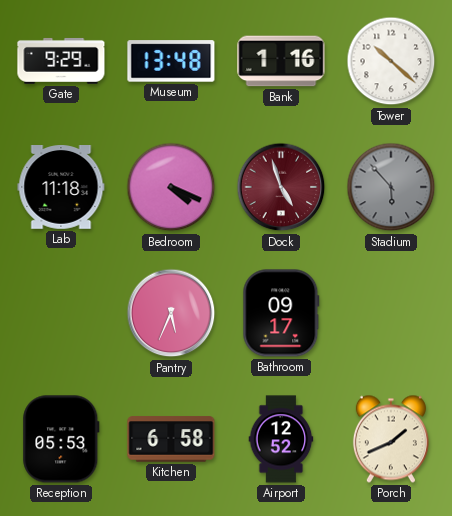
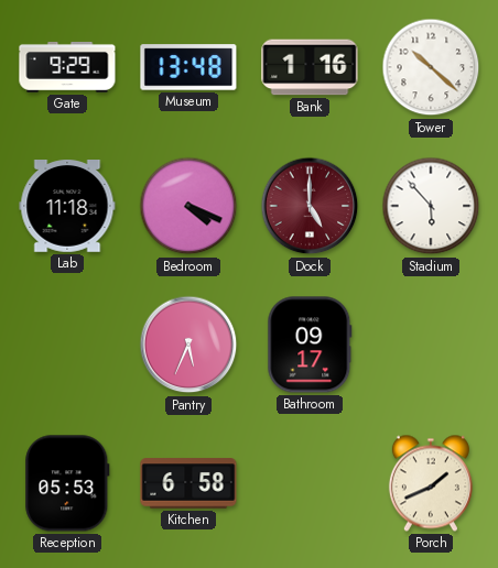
Dock: 4:57 -> 5:00
Stadium dial: grey -> white
Airport: 12:52 -> none
